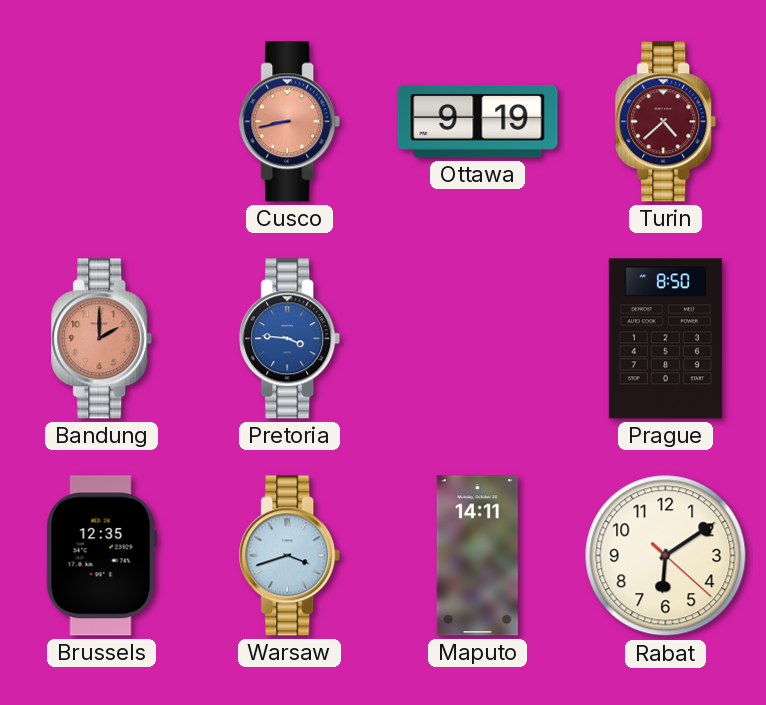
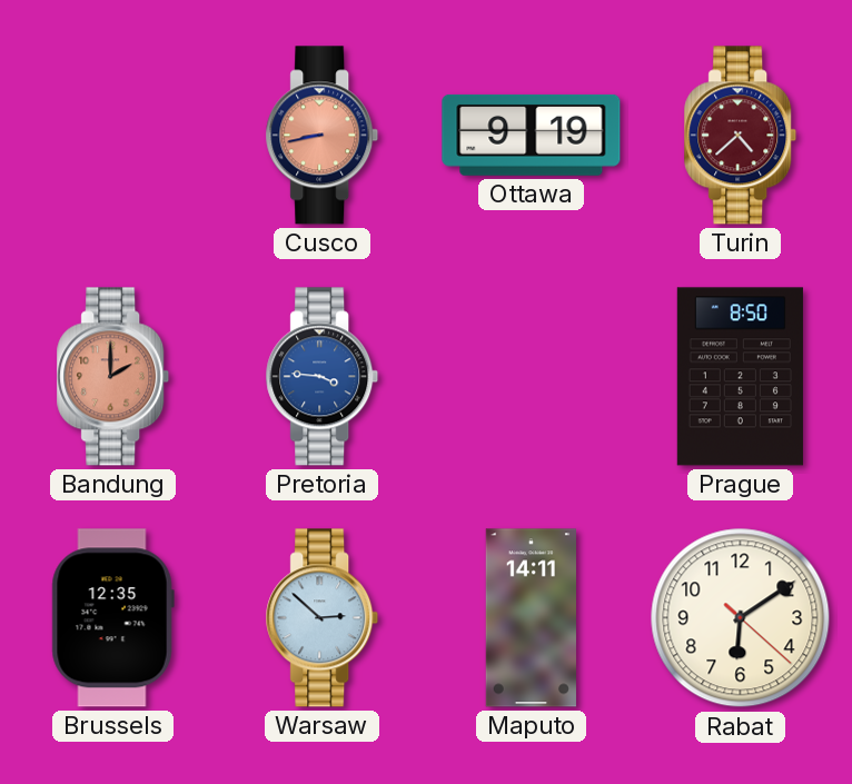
Warsaw: 3:42 -> 2:52
